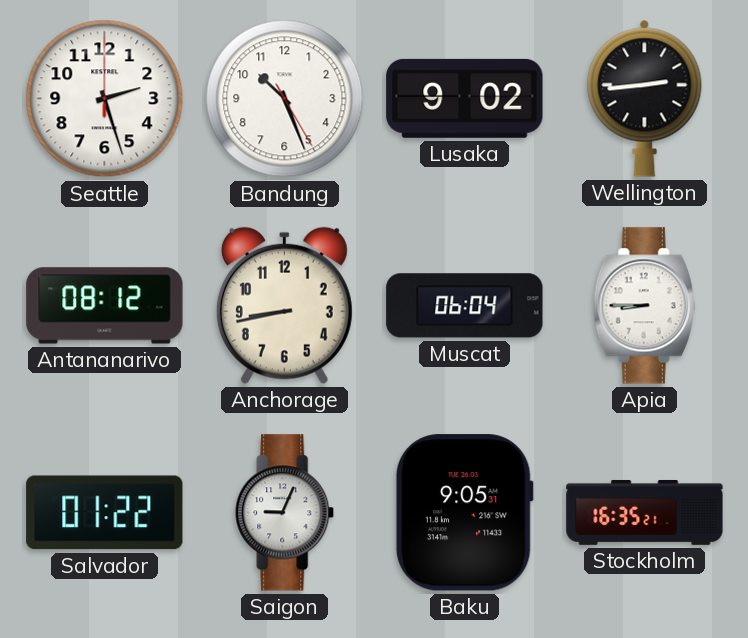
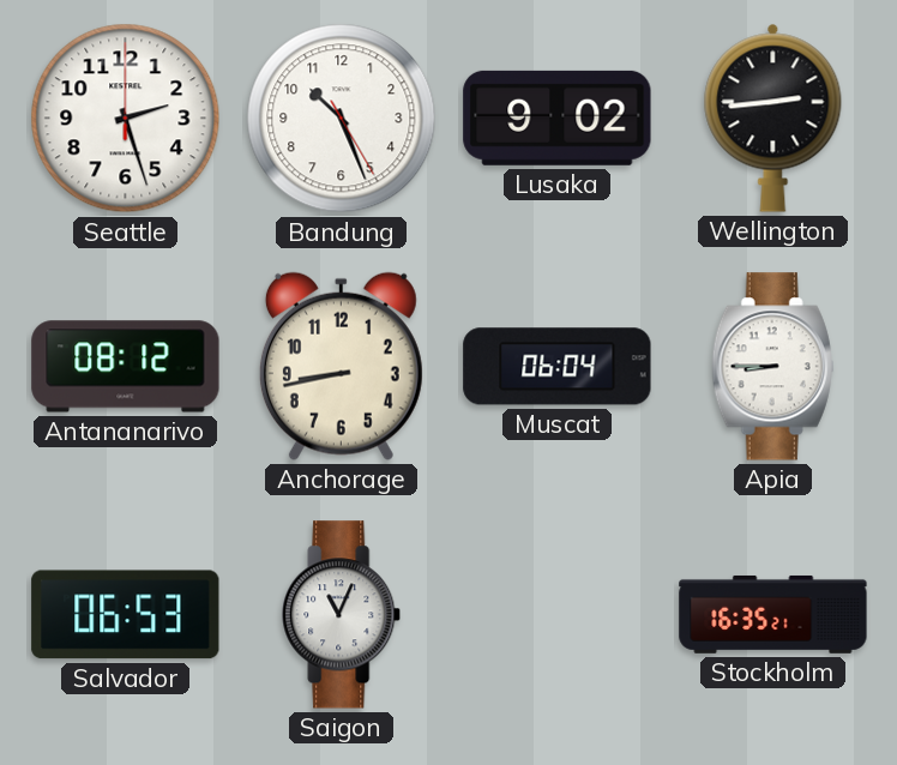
Salvador: 01:22 -> 06:53
Saigon: 9:04 -> 11:04
Baku: 9:05 -> none
